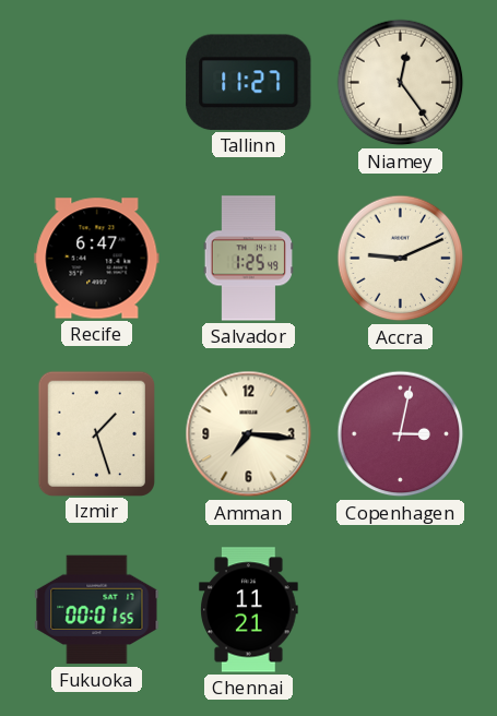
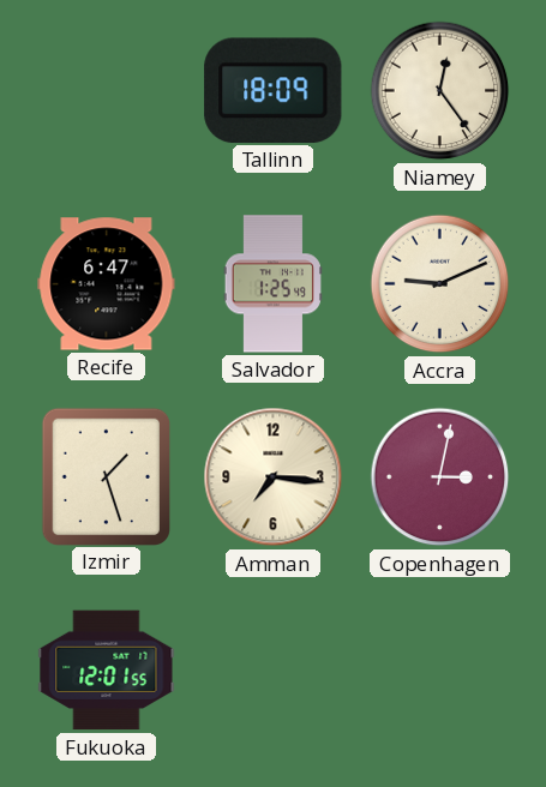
Tallinn: 11:27 -> 18:09
Fukuoka: 00:01 -> 12:01
Chennai: 11:21 -> none
